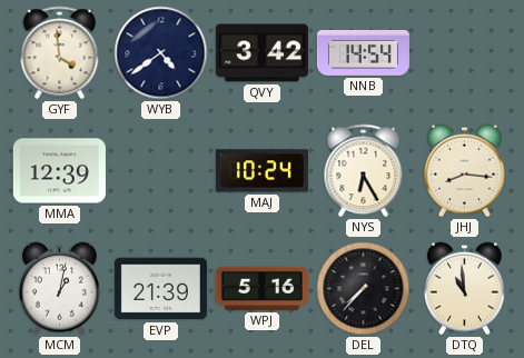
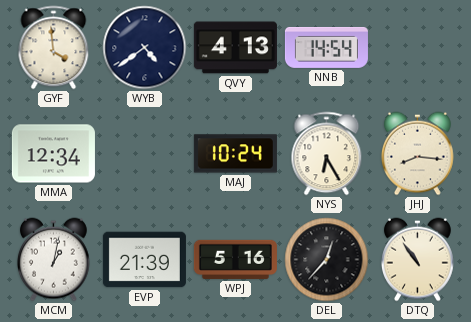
QVY: 3:42 -> 4:13
MMA: 12:39 -> 12:34
DEL: 7:37 -> 12:37
DTQ: 10:59 -> 10:54
